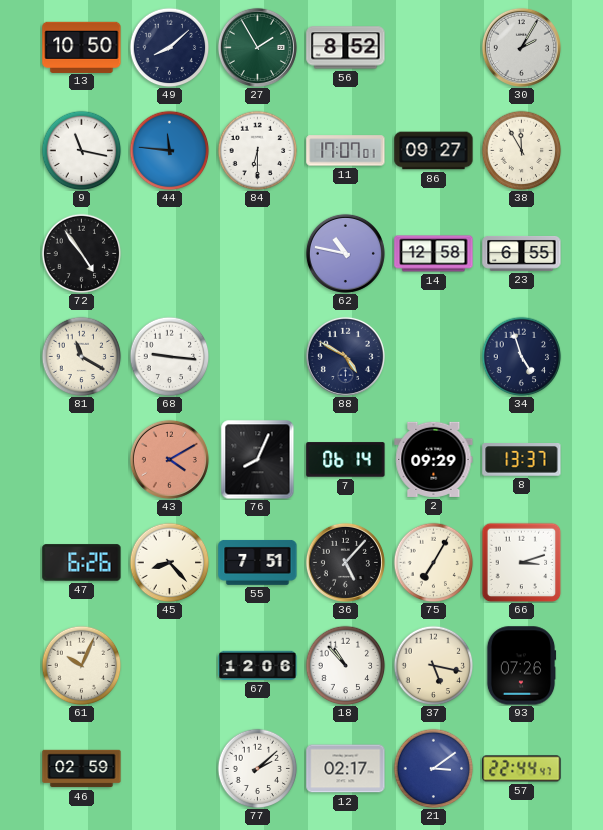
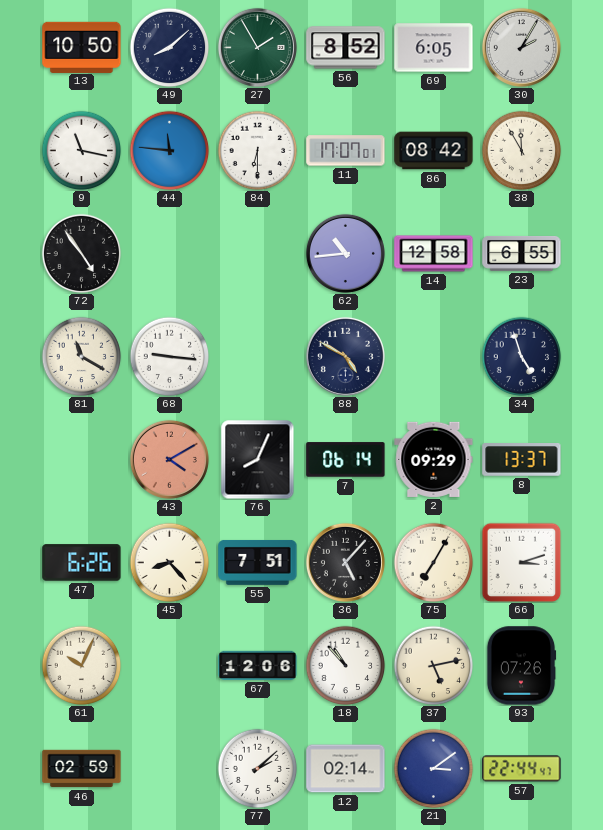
69: none -> 6:05
86: 09:27 -> 08:42
62: 10:47 -> 10:44
37: 5:17 -> 5:13
12: 02:17 -> 02:14
